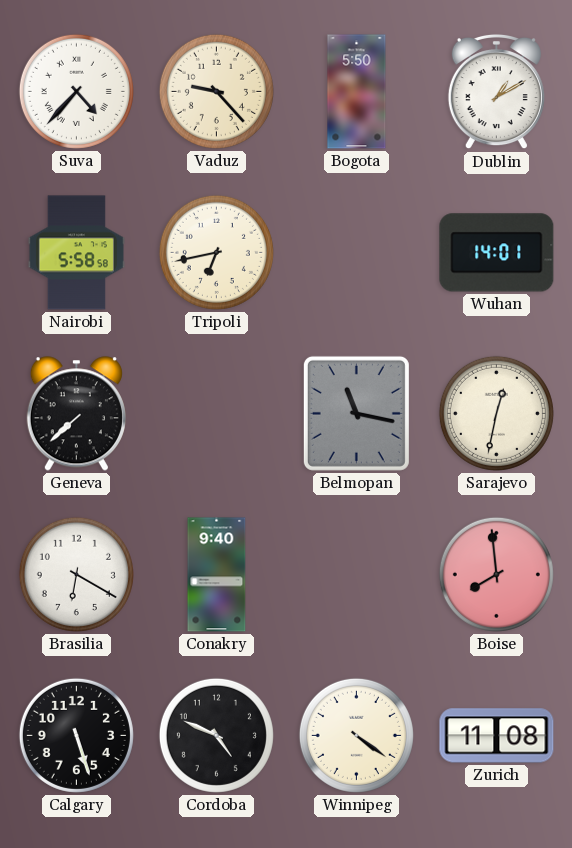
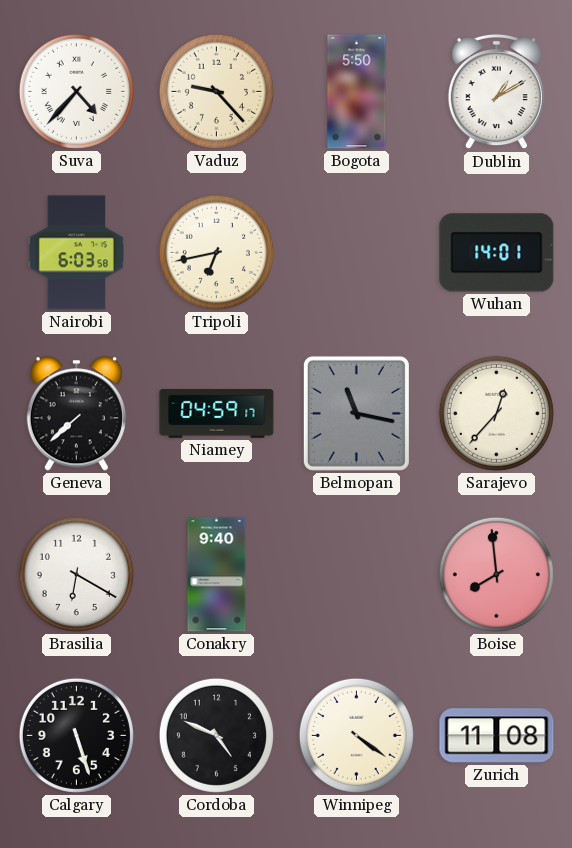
Nairobi: 5:58 -> 6:03
Niamey: none -> 04:59
Sarajevo: 12:32 -> 12:37
